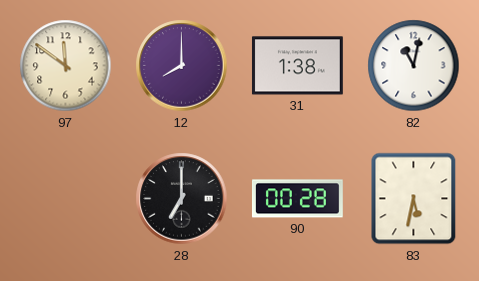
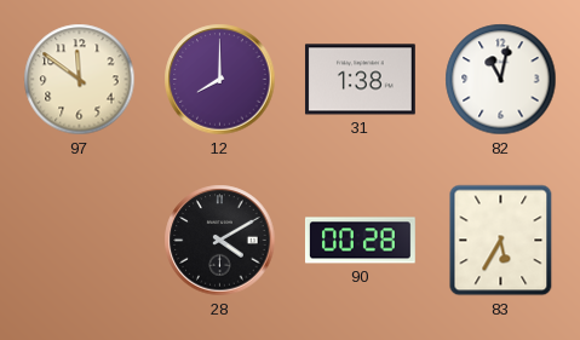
28: 7:00 -> 4:10
83: 5:32 -> 5:35
